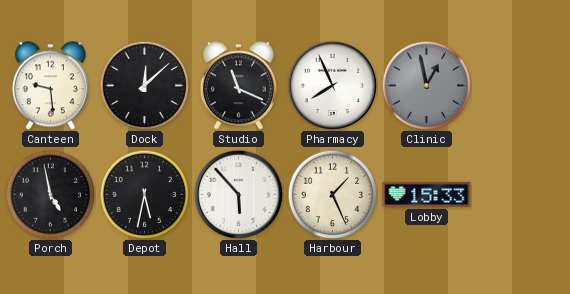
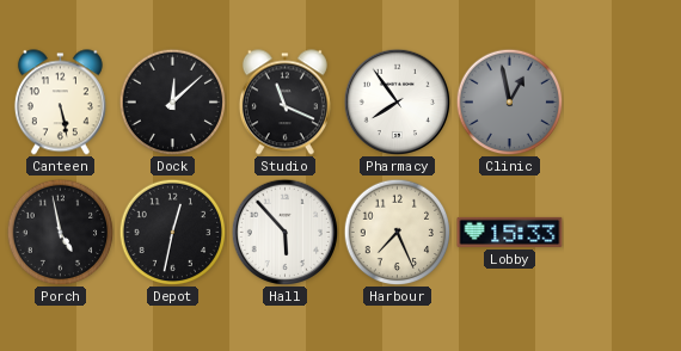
Canteen: 9:29 -> 5:28
Pharmacy: 7:56 -> 7:54
Depot: 5:32 -> 12:32
Harbour: 1:26 -> 7:26
